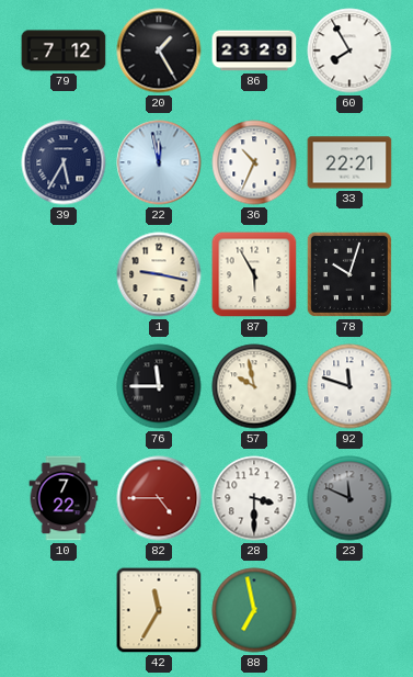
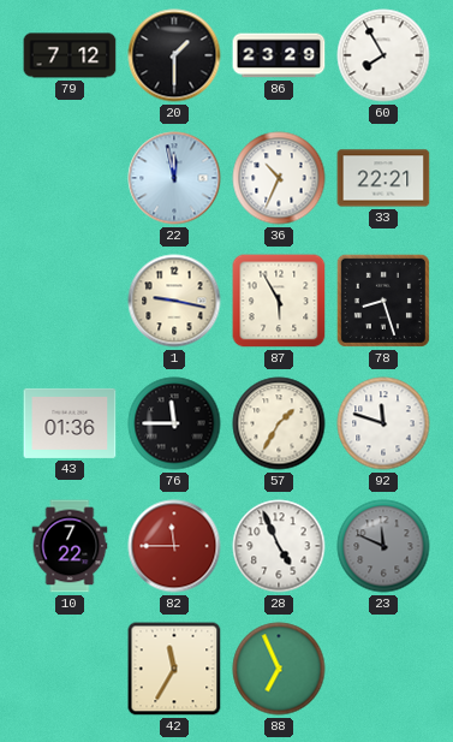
20: 1:25 -> 1:30
39: 5:35 -> none
78: 10:03 -> 8:27
43: none -> 01:36
57: 9:58 -> 1:35
82: 4:45 -> 11:45
28: 3:30 -> 4:56
88: 6:58 -> 6:56
